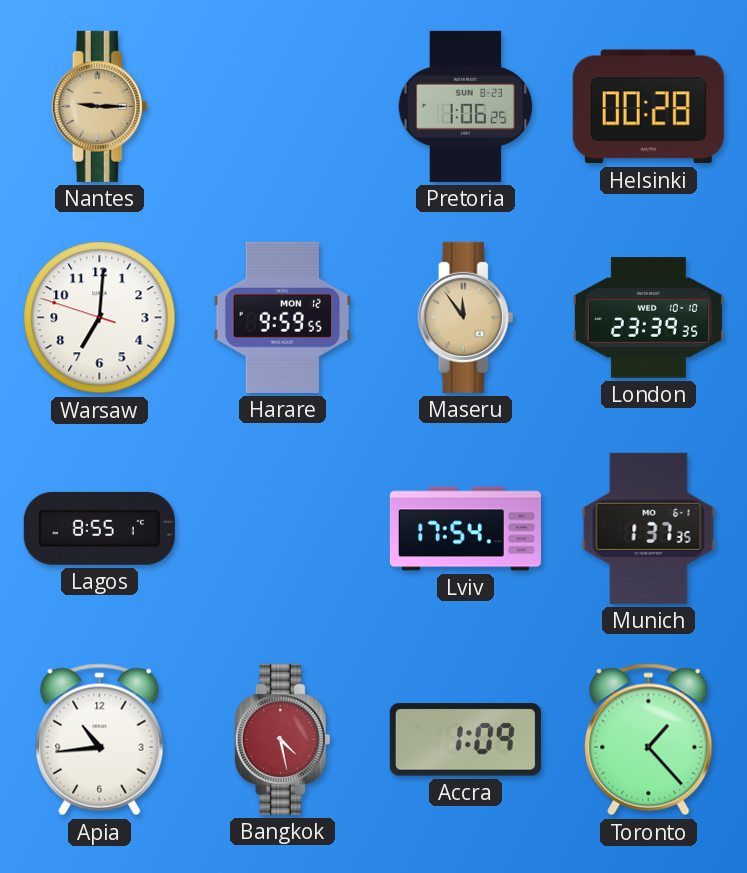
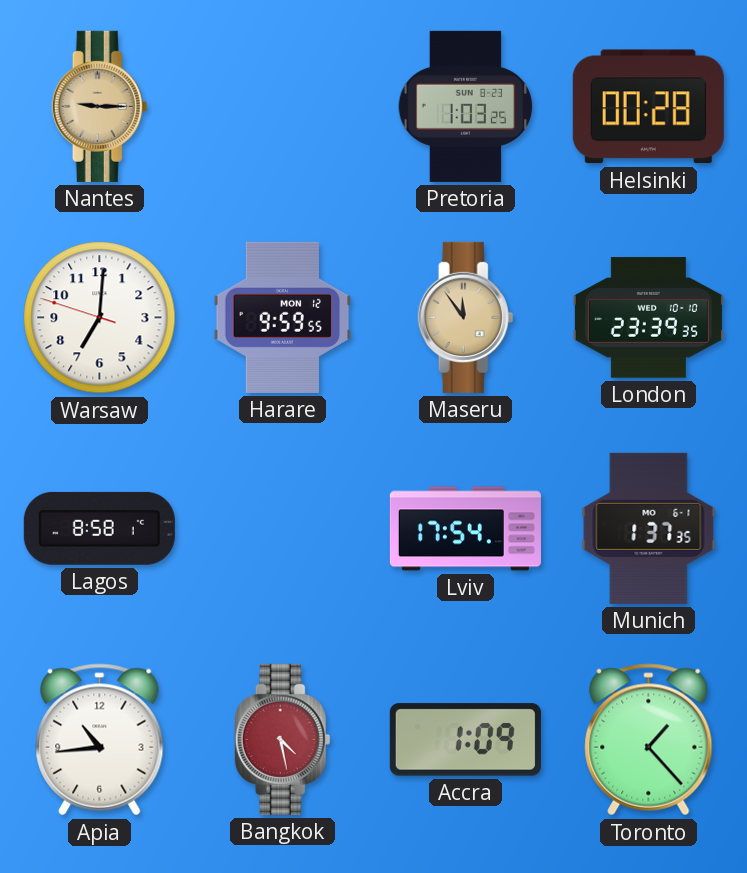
Pretoria: 1:06 -> 1:03
Lagos: 8:55 -> 8:58
